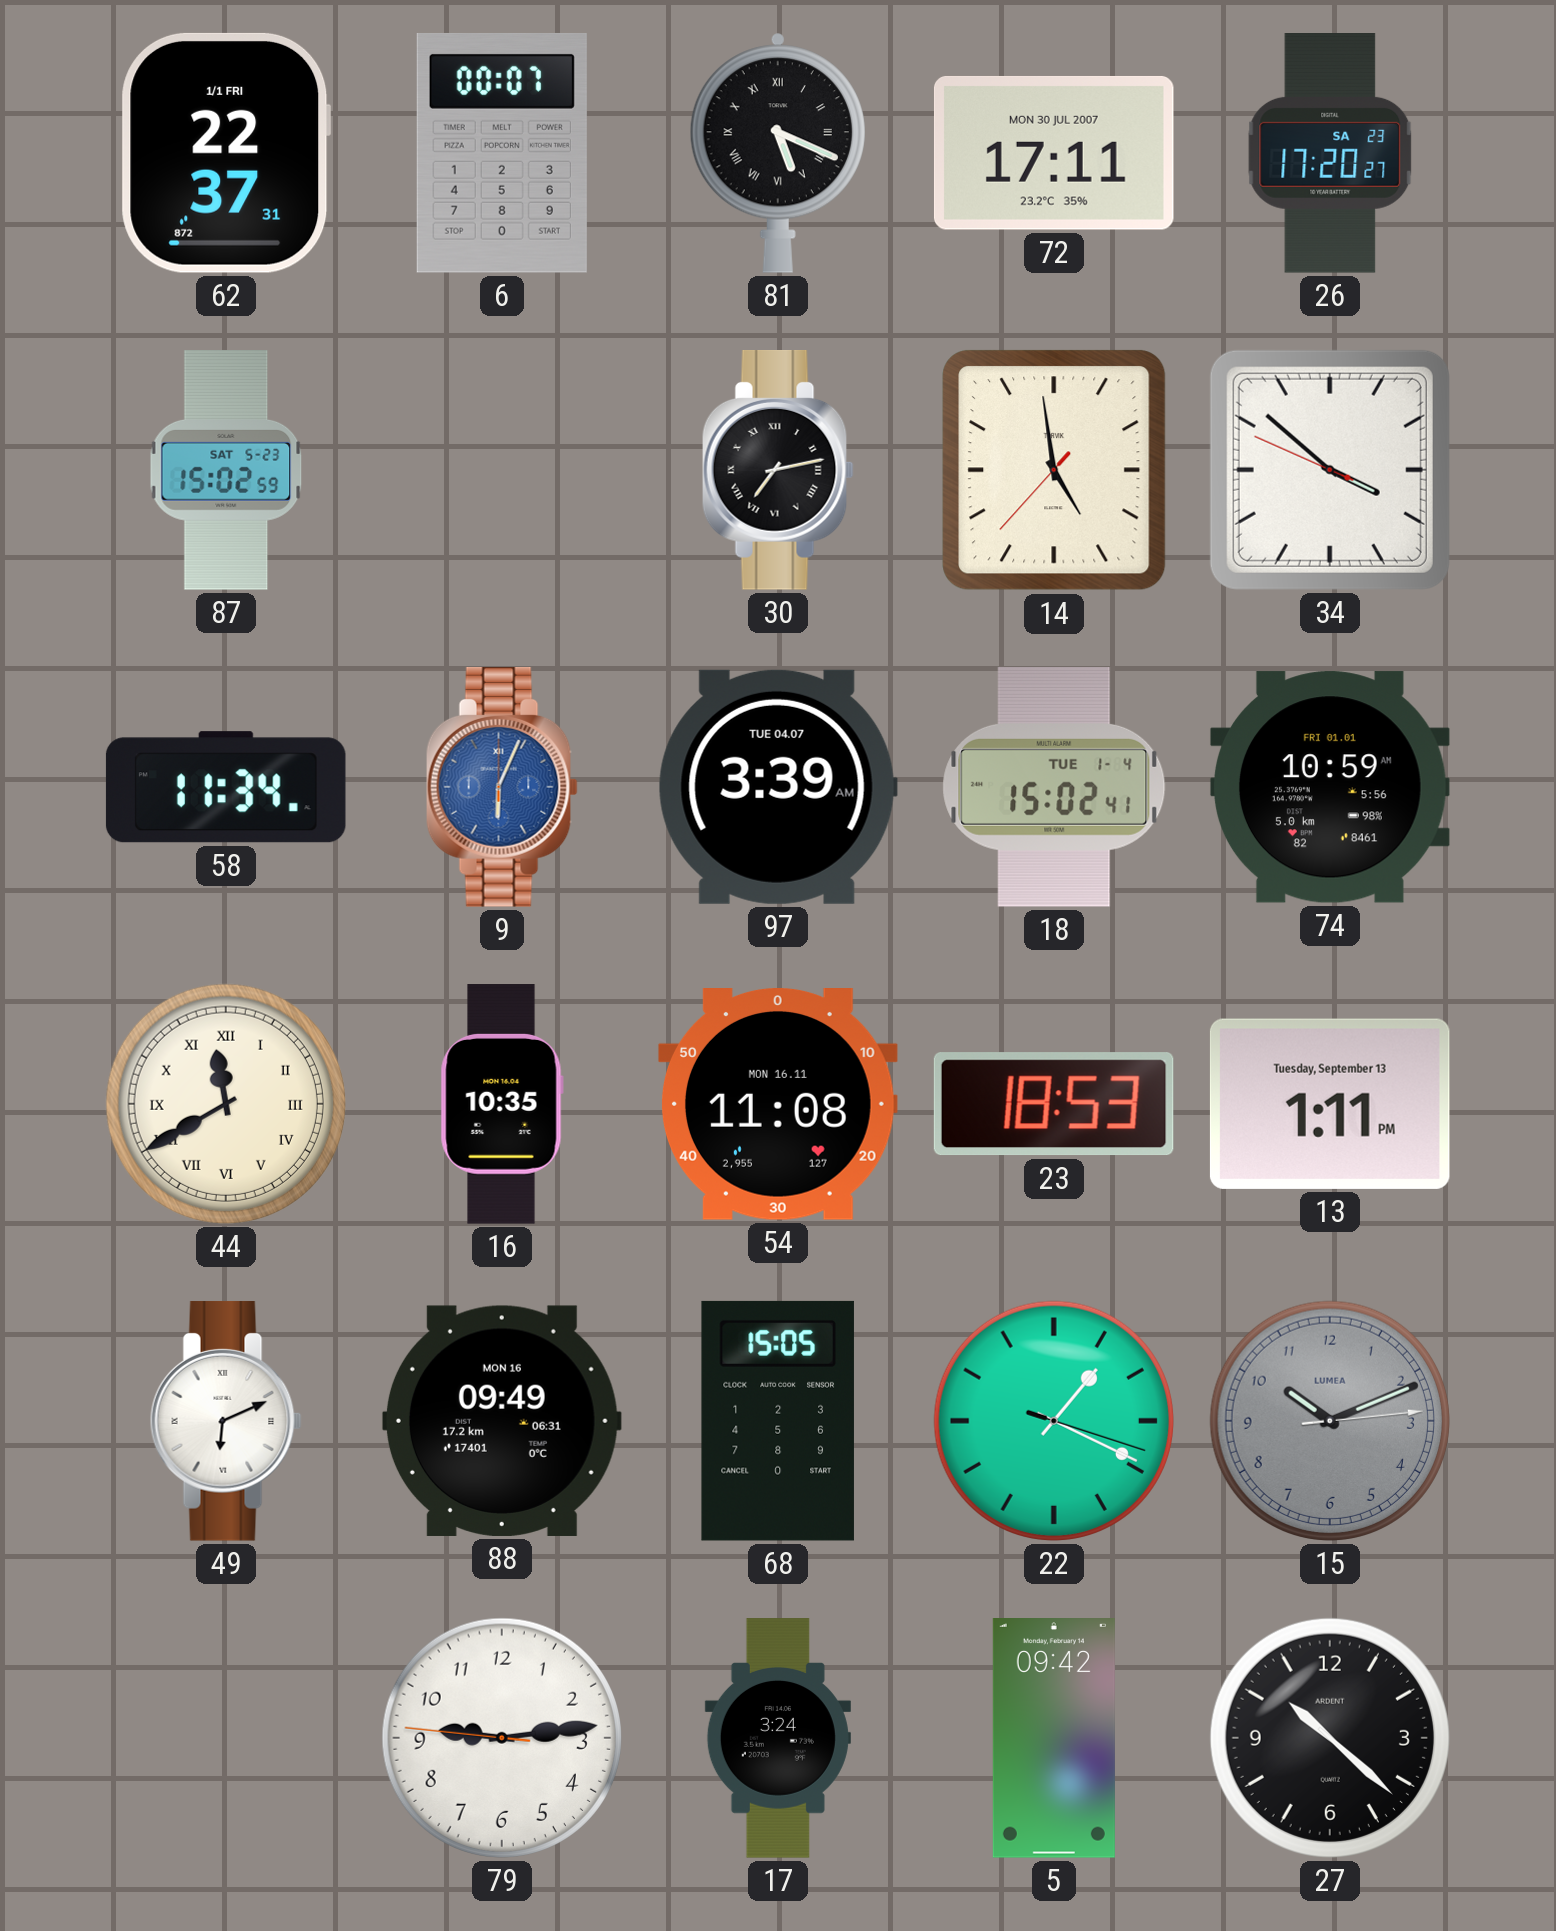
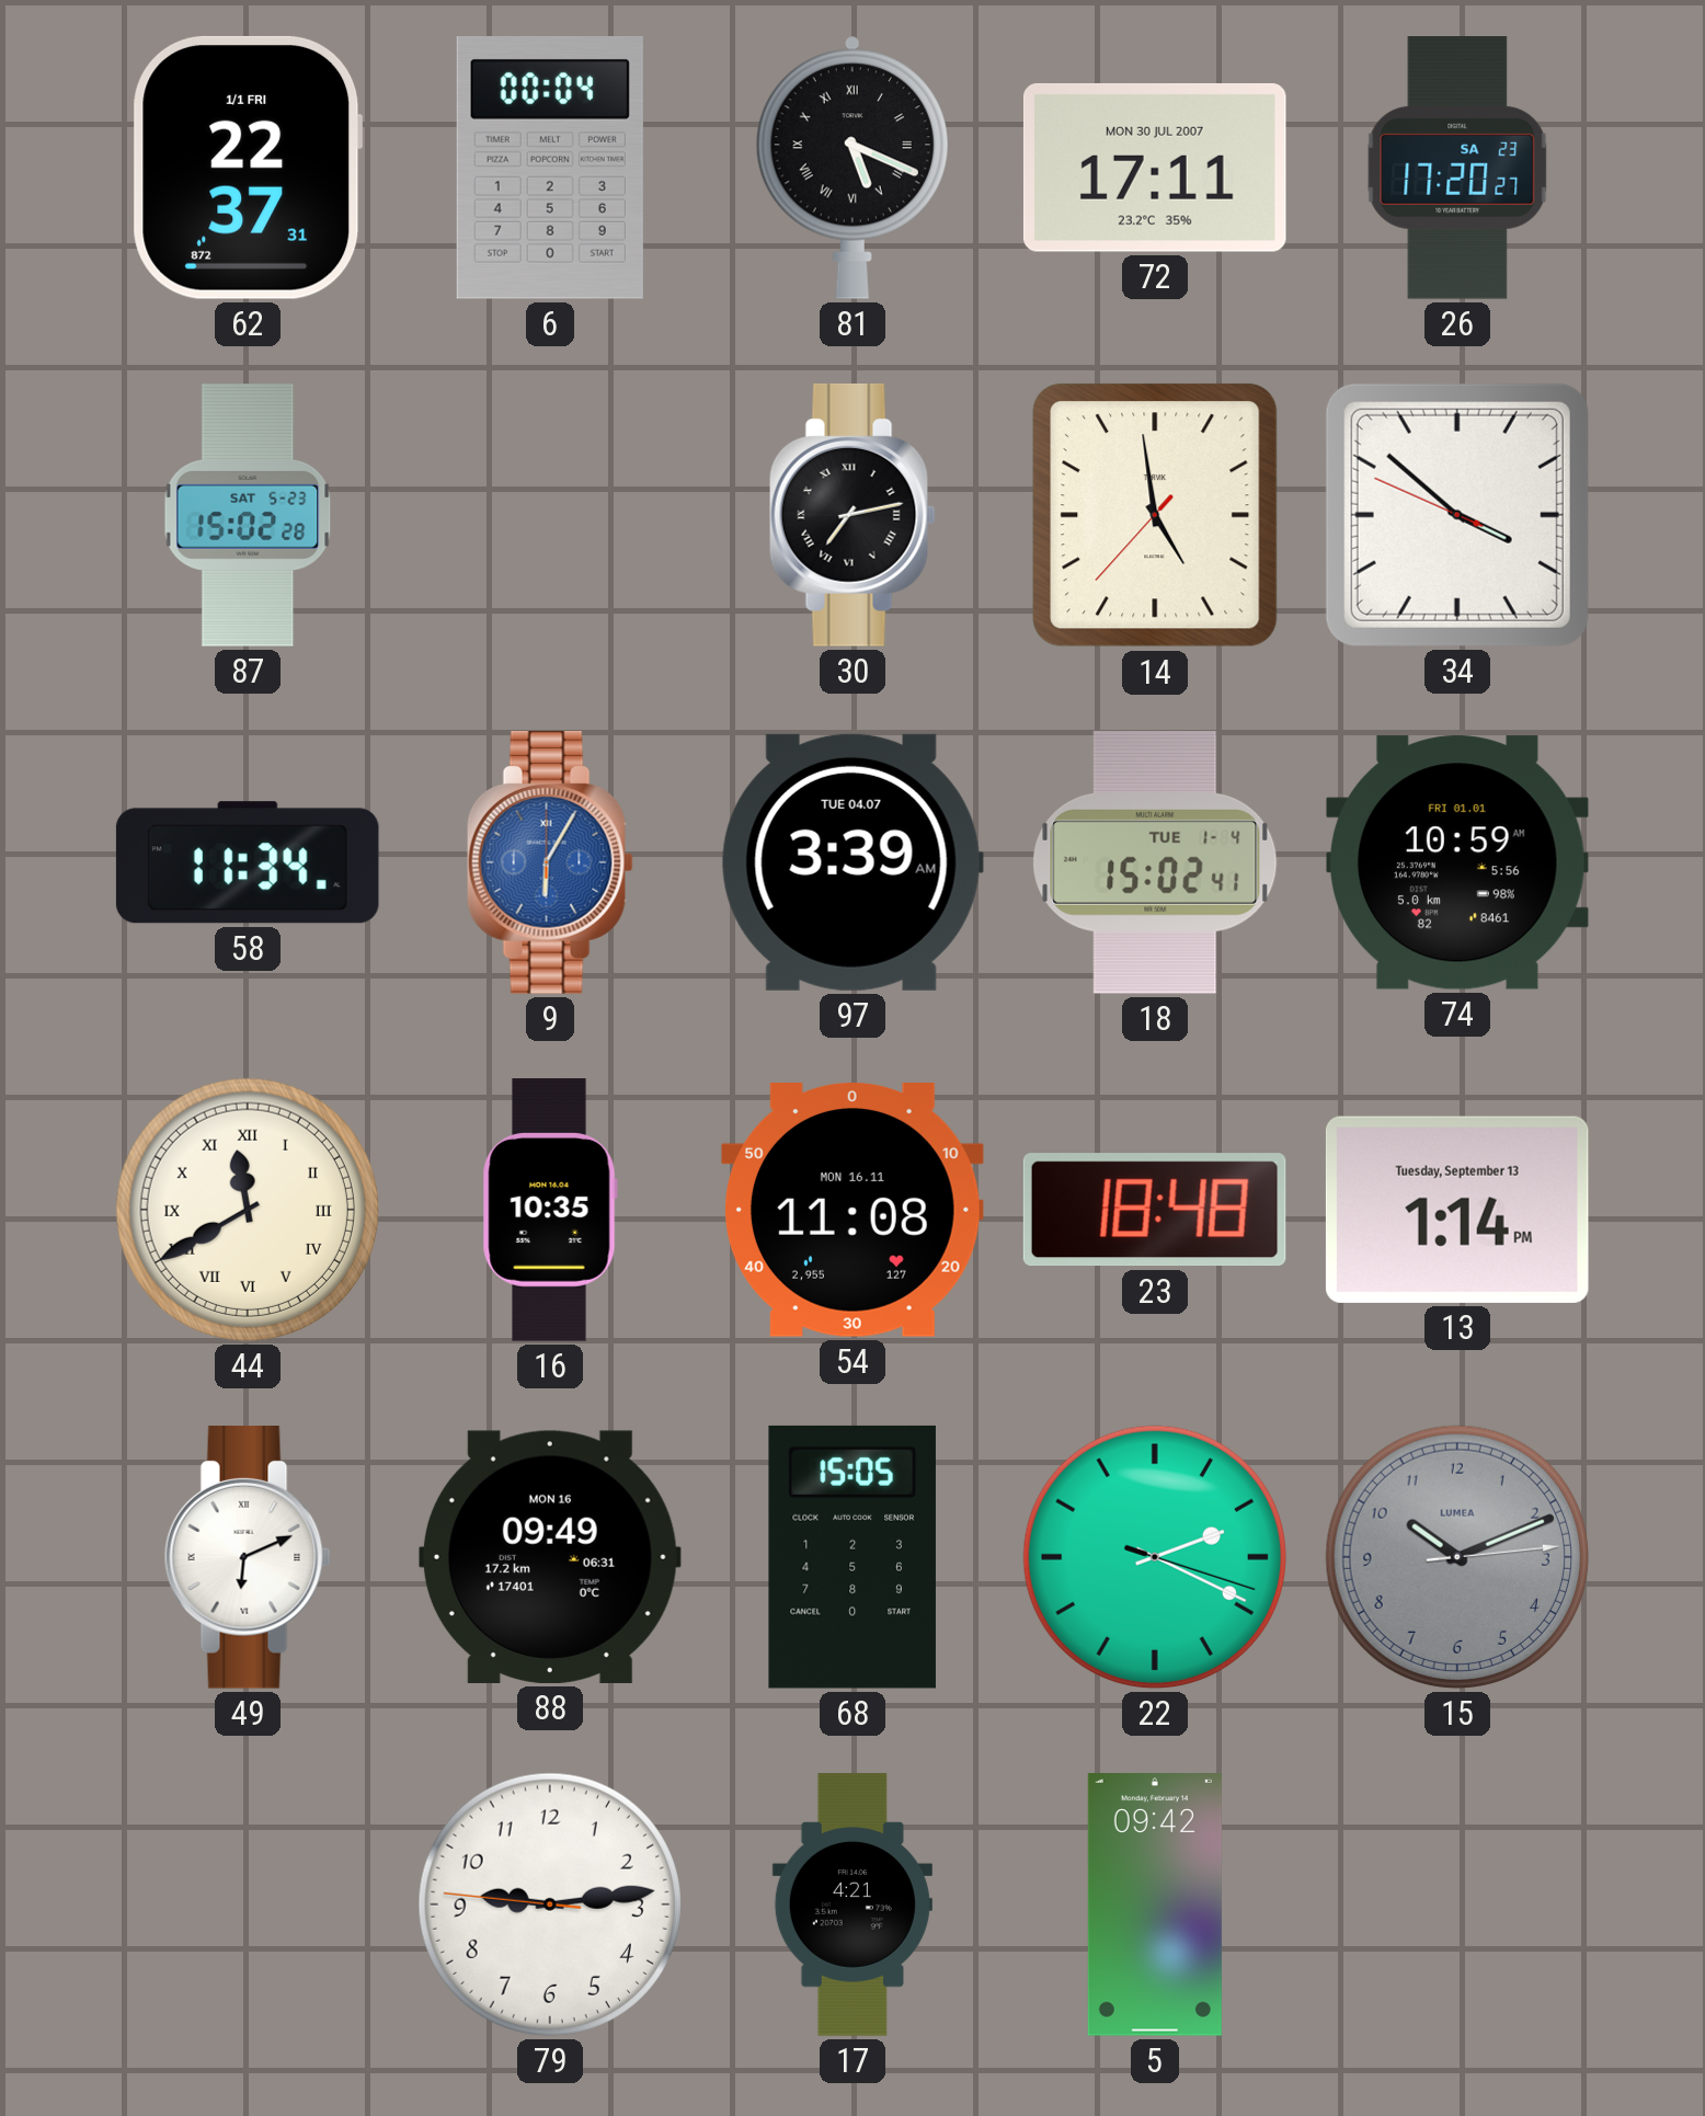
6: 00:07 -> 00:04
87: 15:02:59 -> 15:02:28
9: 6:04 -> 6:05
23: 18:53 -> 18:48
13: 1:11 -> 1:14
22: 1:19 -> 2:19
17: 3:24 -> 4:21
27: 10:22 -> none
